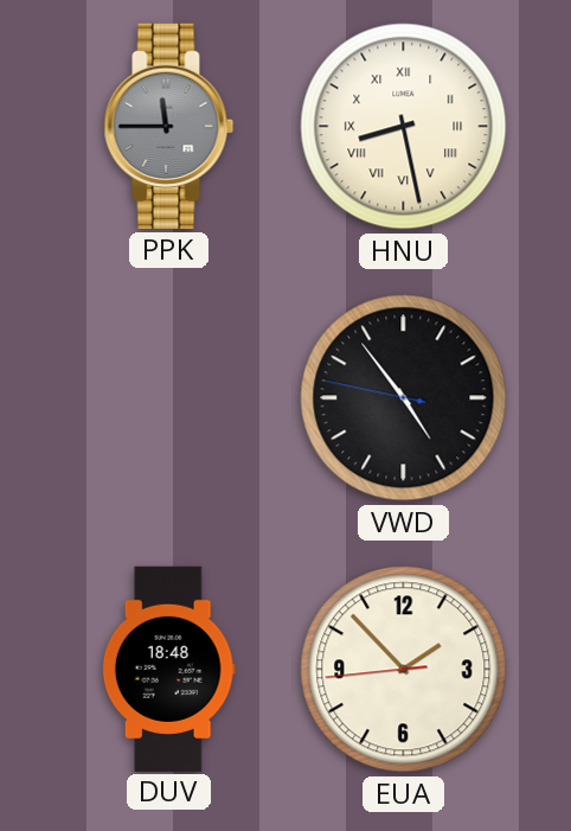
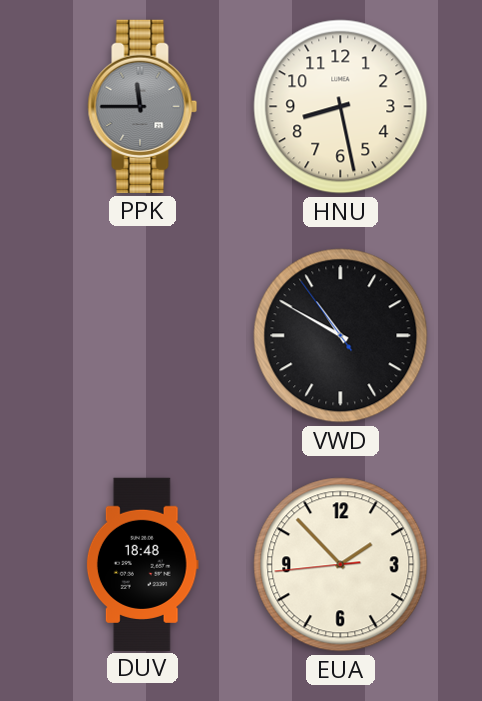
HNU numerals: Roman -> Arabic
VWD: 4:53 -> 10:49
